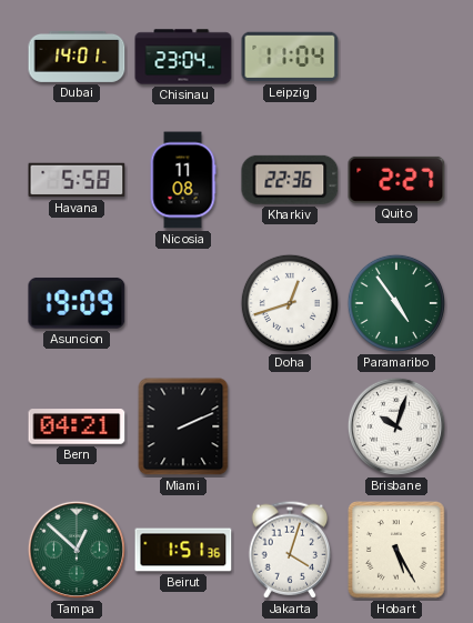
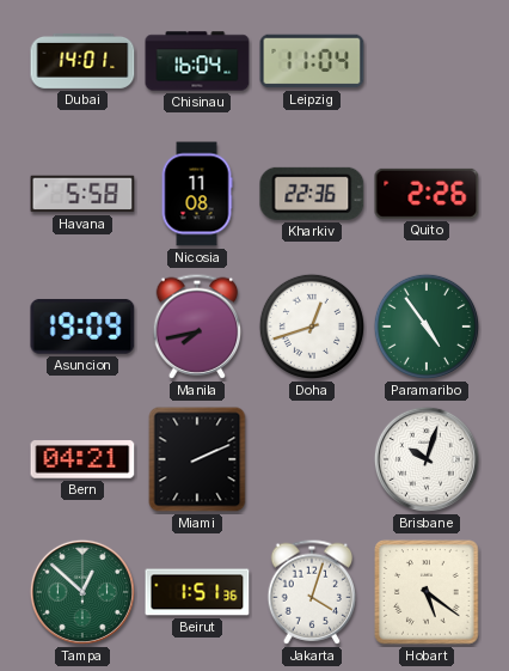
Chisinau: 23:04 -> 16:04
Quito: 2:27 -> 2:26
Manila: none -> 7:43
Hobart: 5:25 -> 5:21
